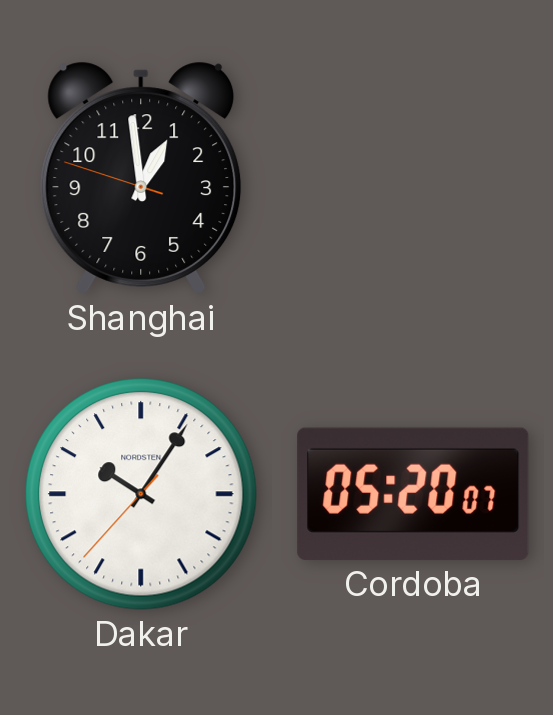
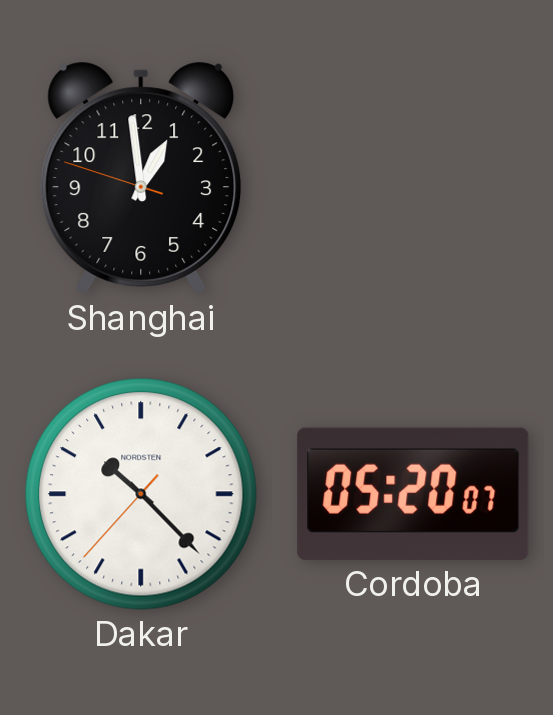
Dakar: 10:05 -> 10:22
